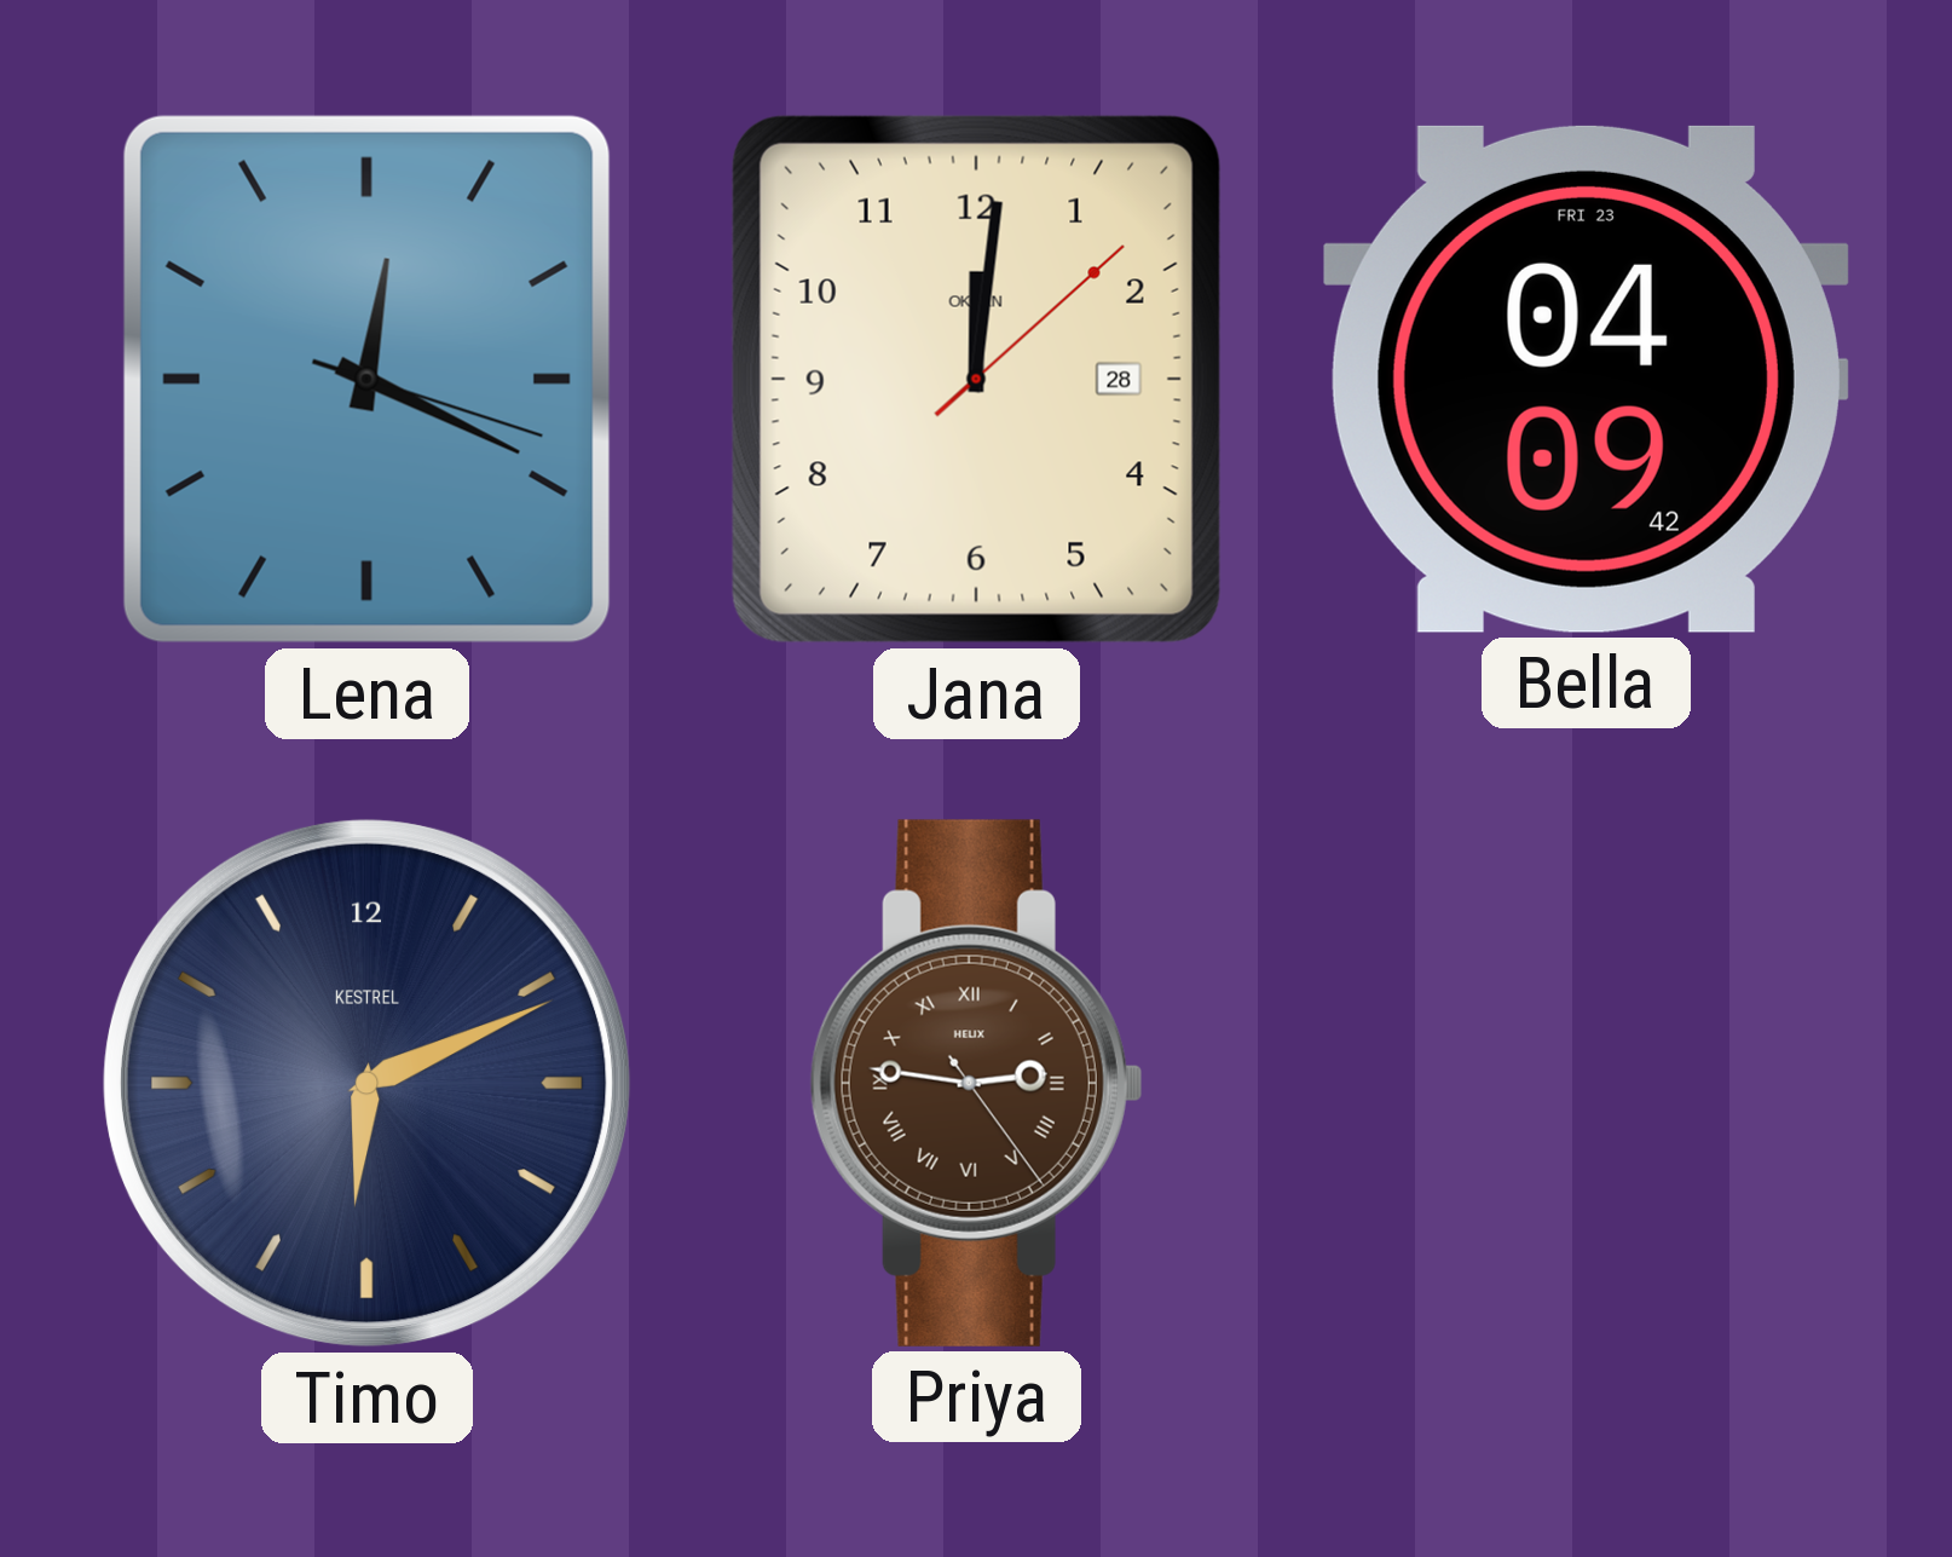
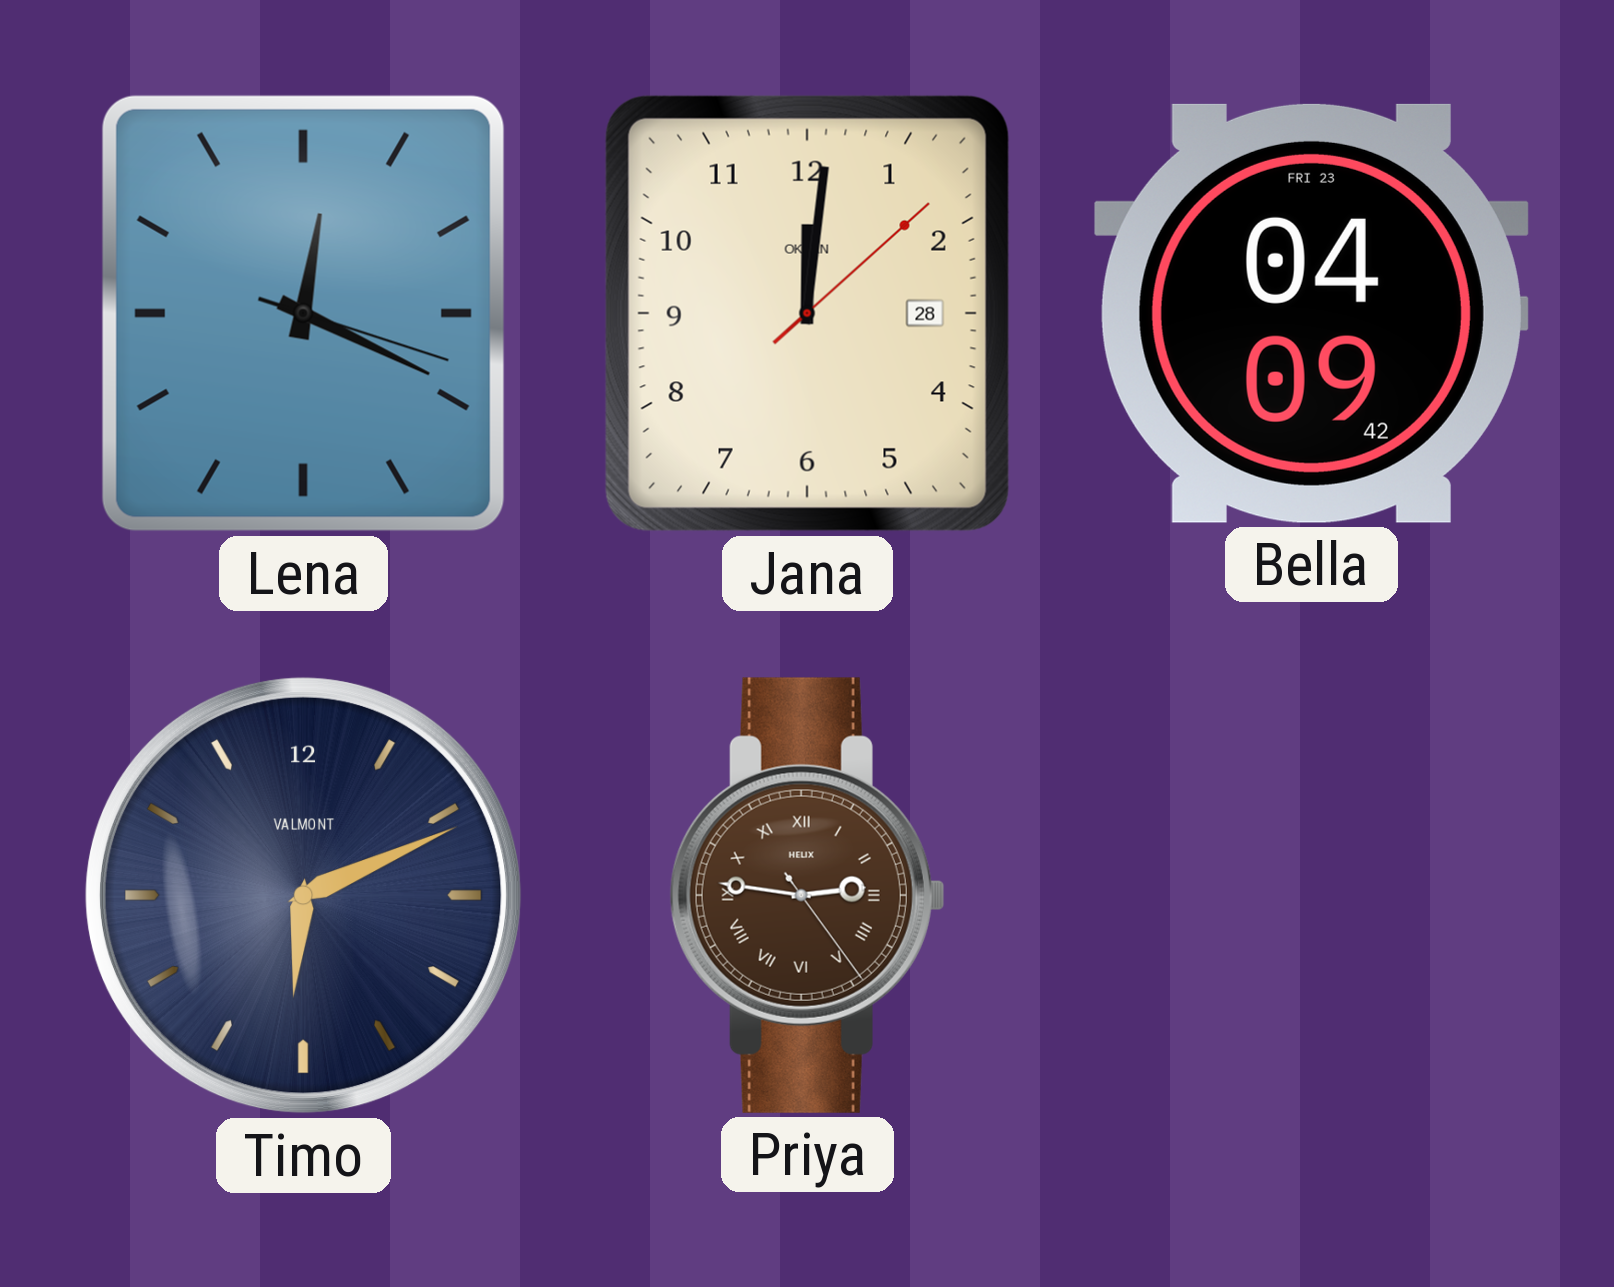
Timo brand: KESTREL -> VALMONT
